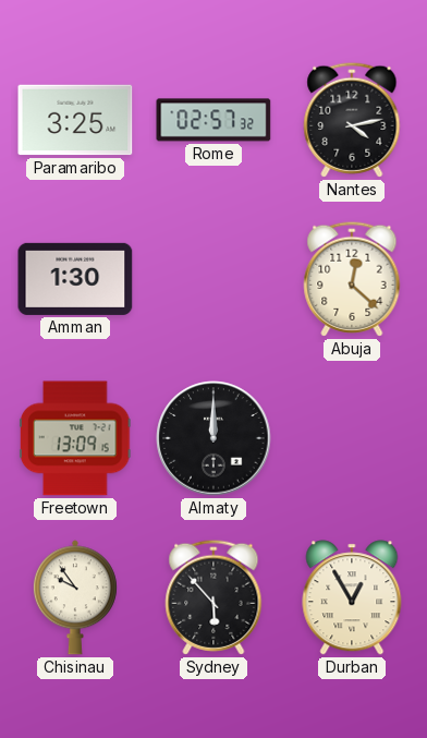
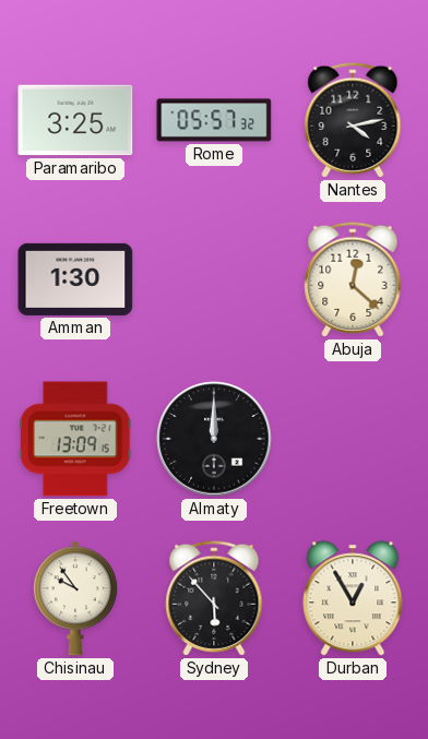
Rome: 02:57 -> 05:57
